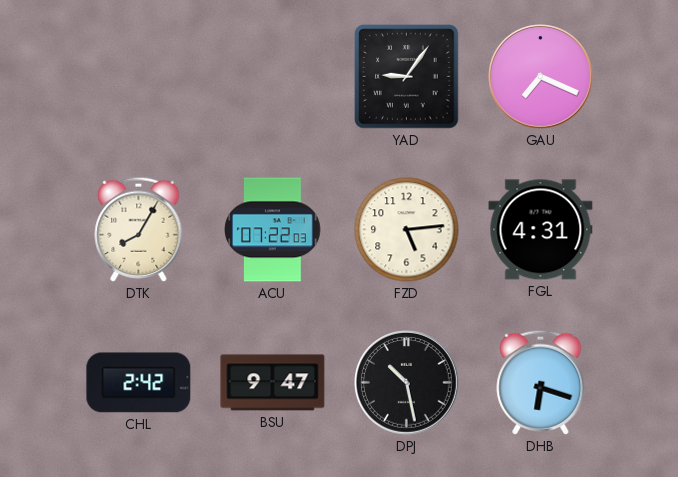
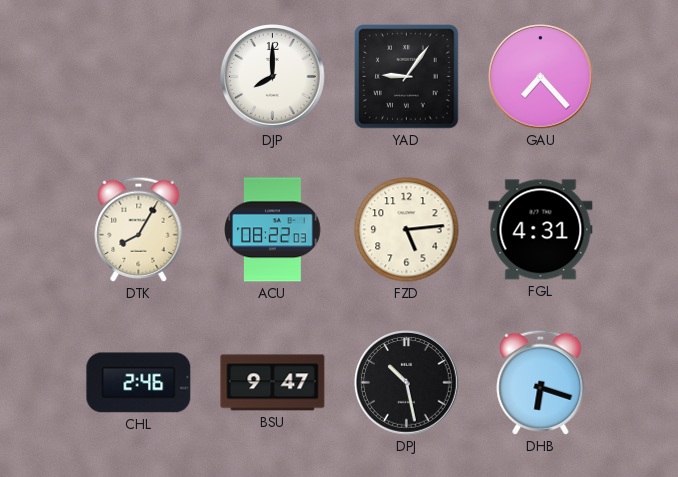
DJP: none -> 8:00
GAU: 7:19 -> 7:23
ACU: 07:22 -> 08:22
CHL: 2:42 -> 2:46
